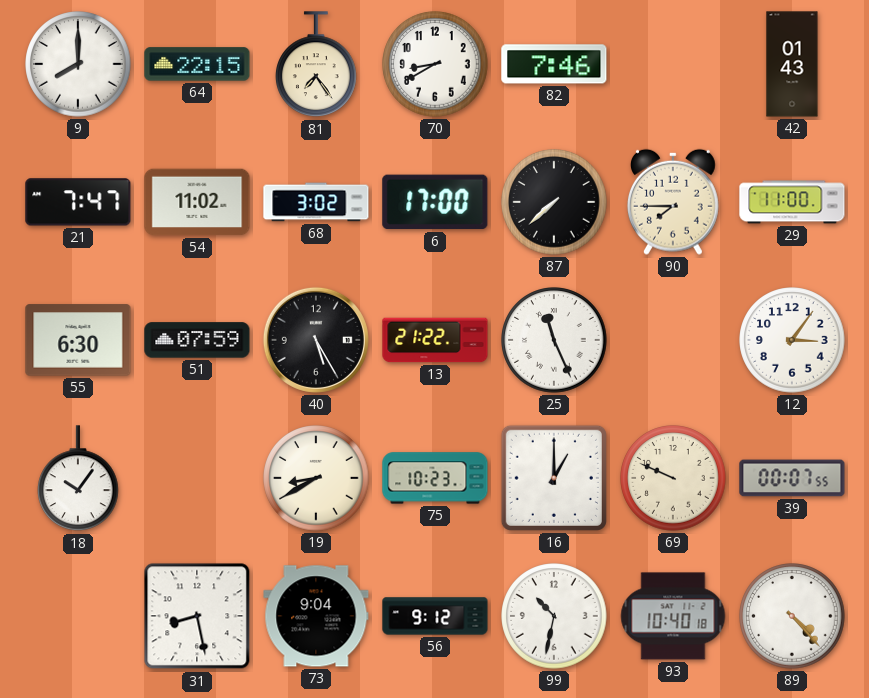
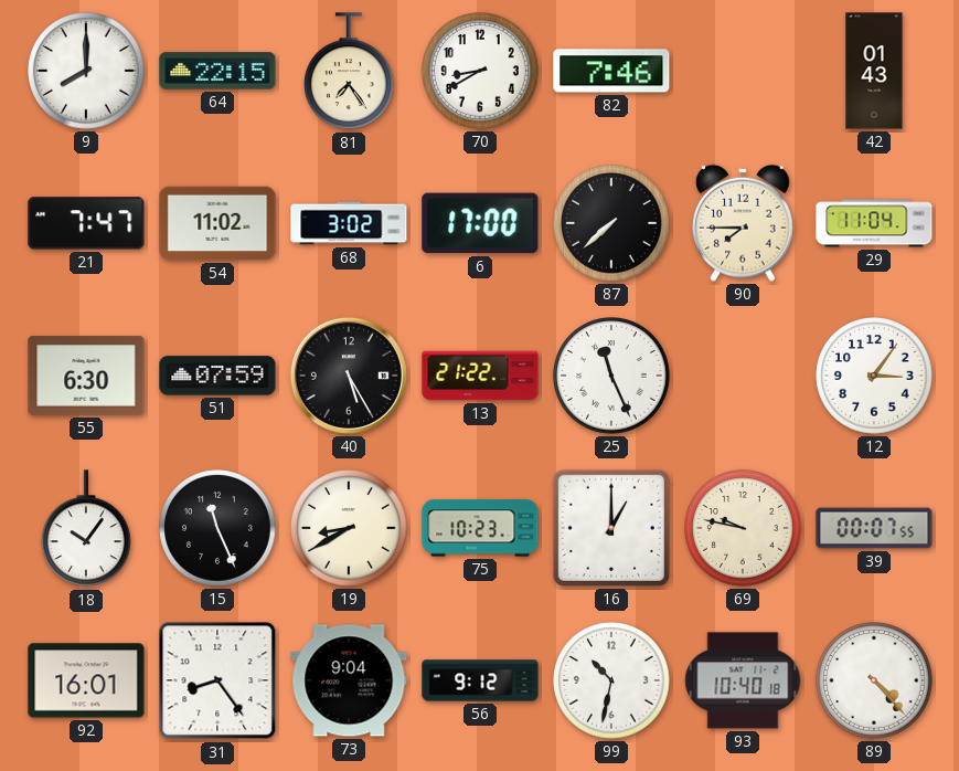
29: 11:00 -> 11:04
15: none -> 11:26
69: 9:49 -> 9:47
92: none -> 16:01
31: 8:28 -> 8:24
